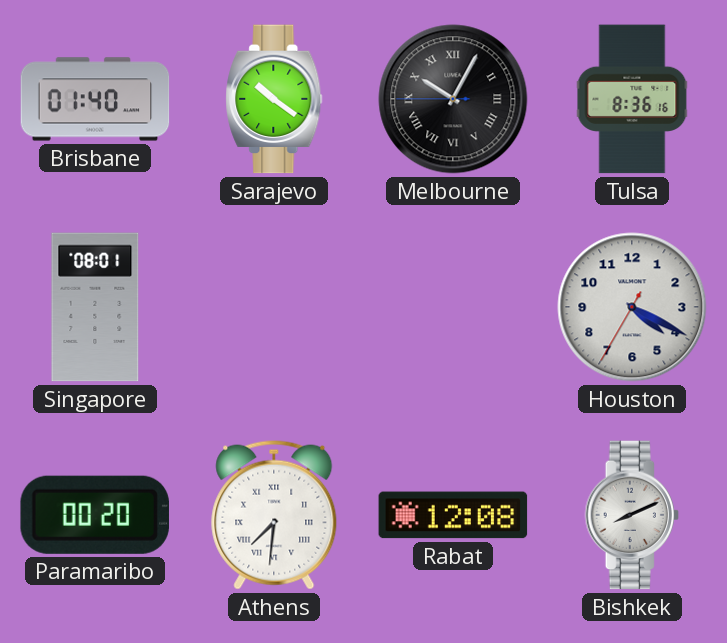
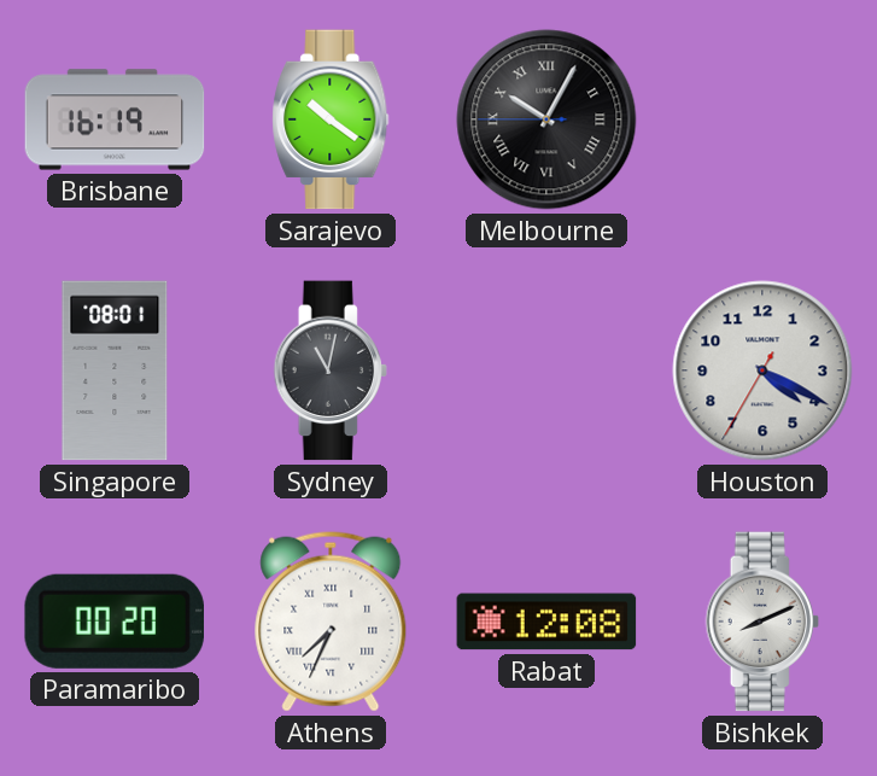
Brisbane: 01:40 -> 16:19
Tulsa: 8:36 -> none
Sydney: none -> 11:02
Athens: 7:31 -> 7:34
